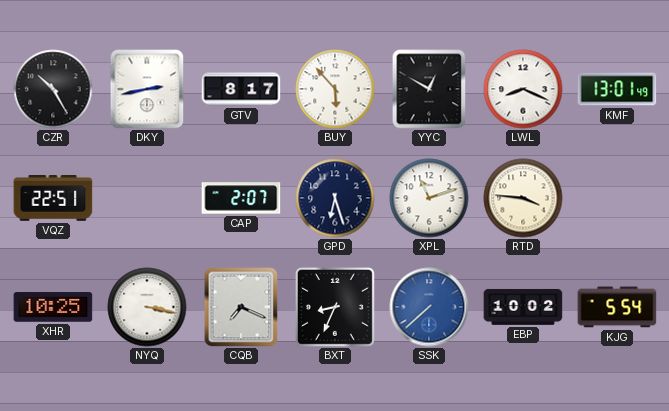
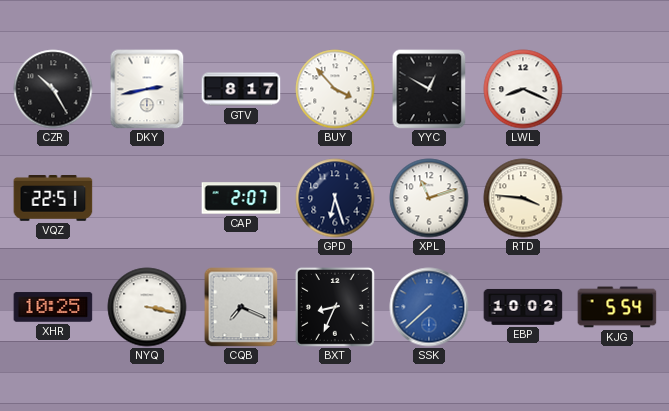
BUY: 5:53 -> 3:53
KMF: 13:01 -> none
